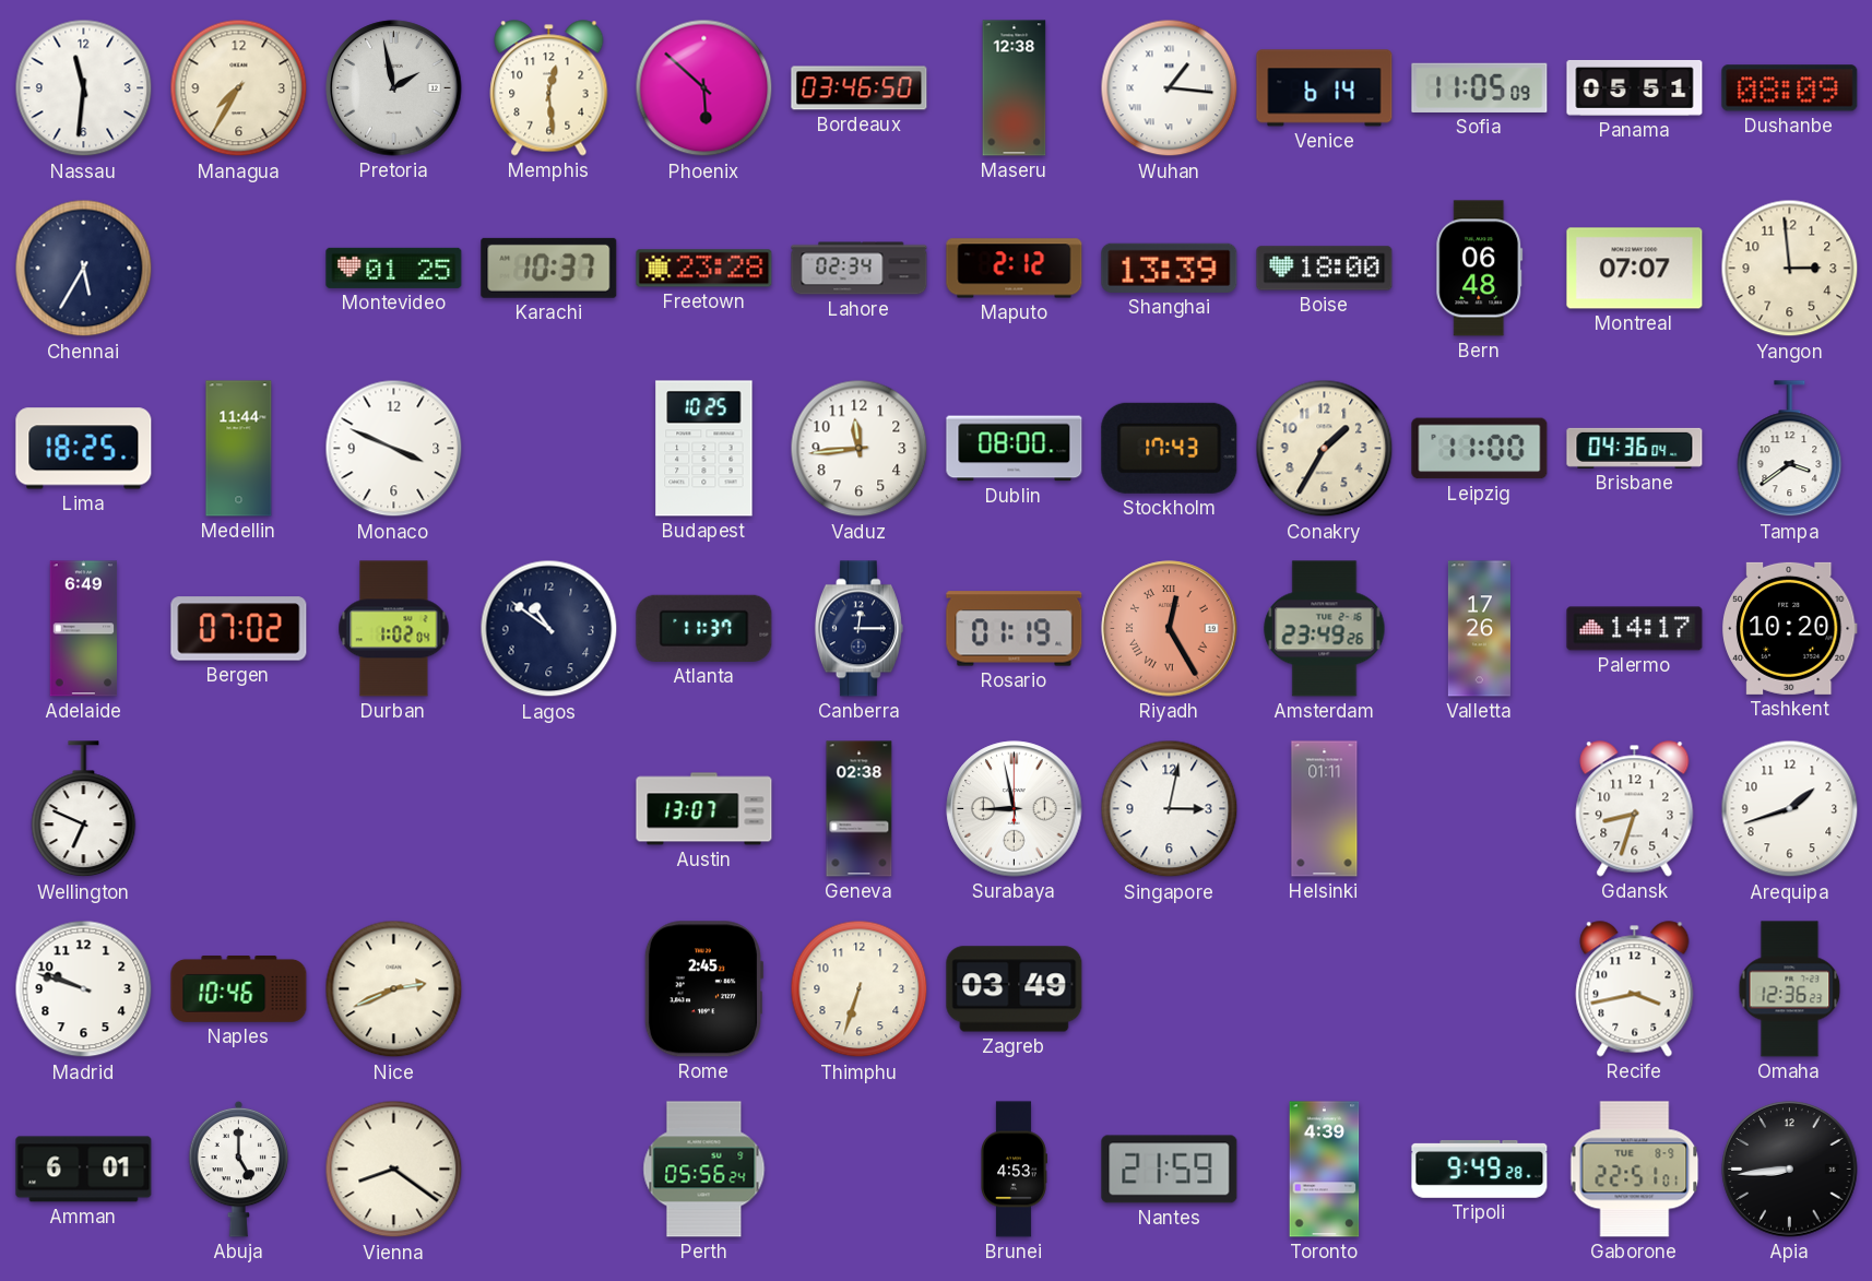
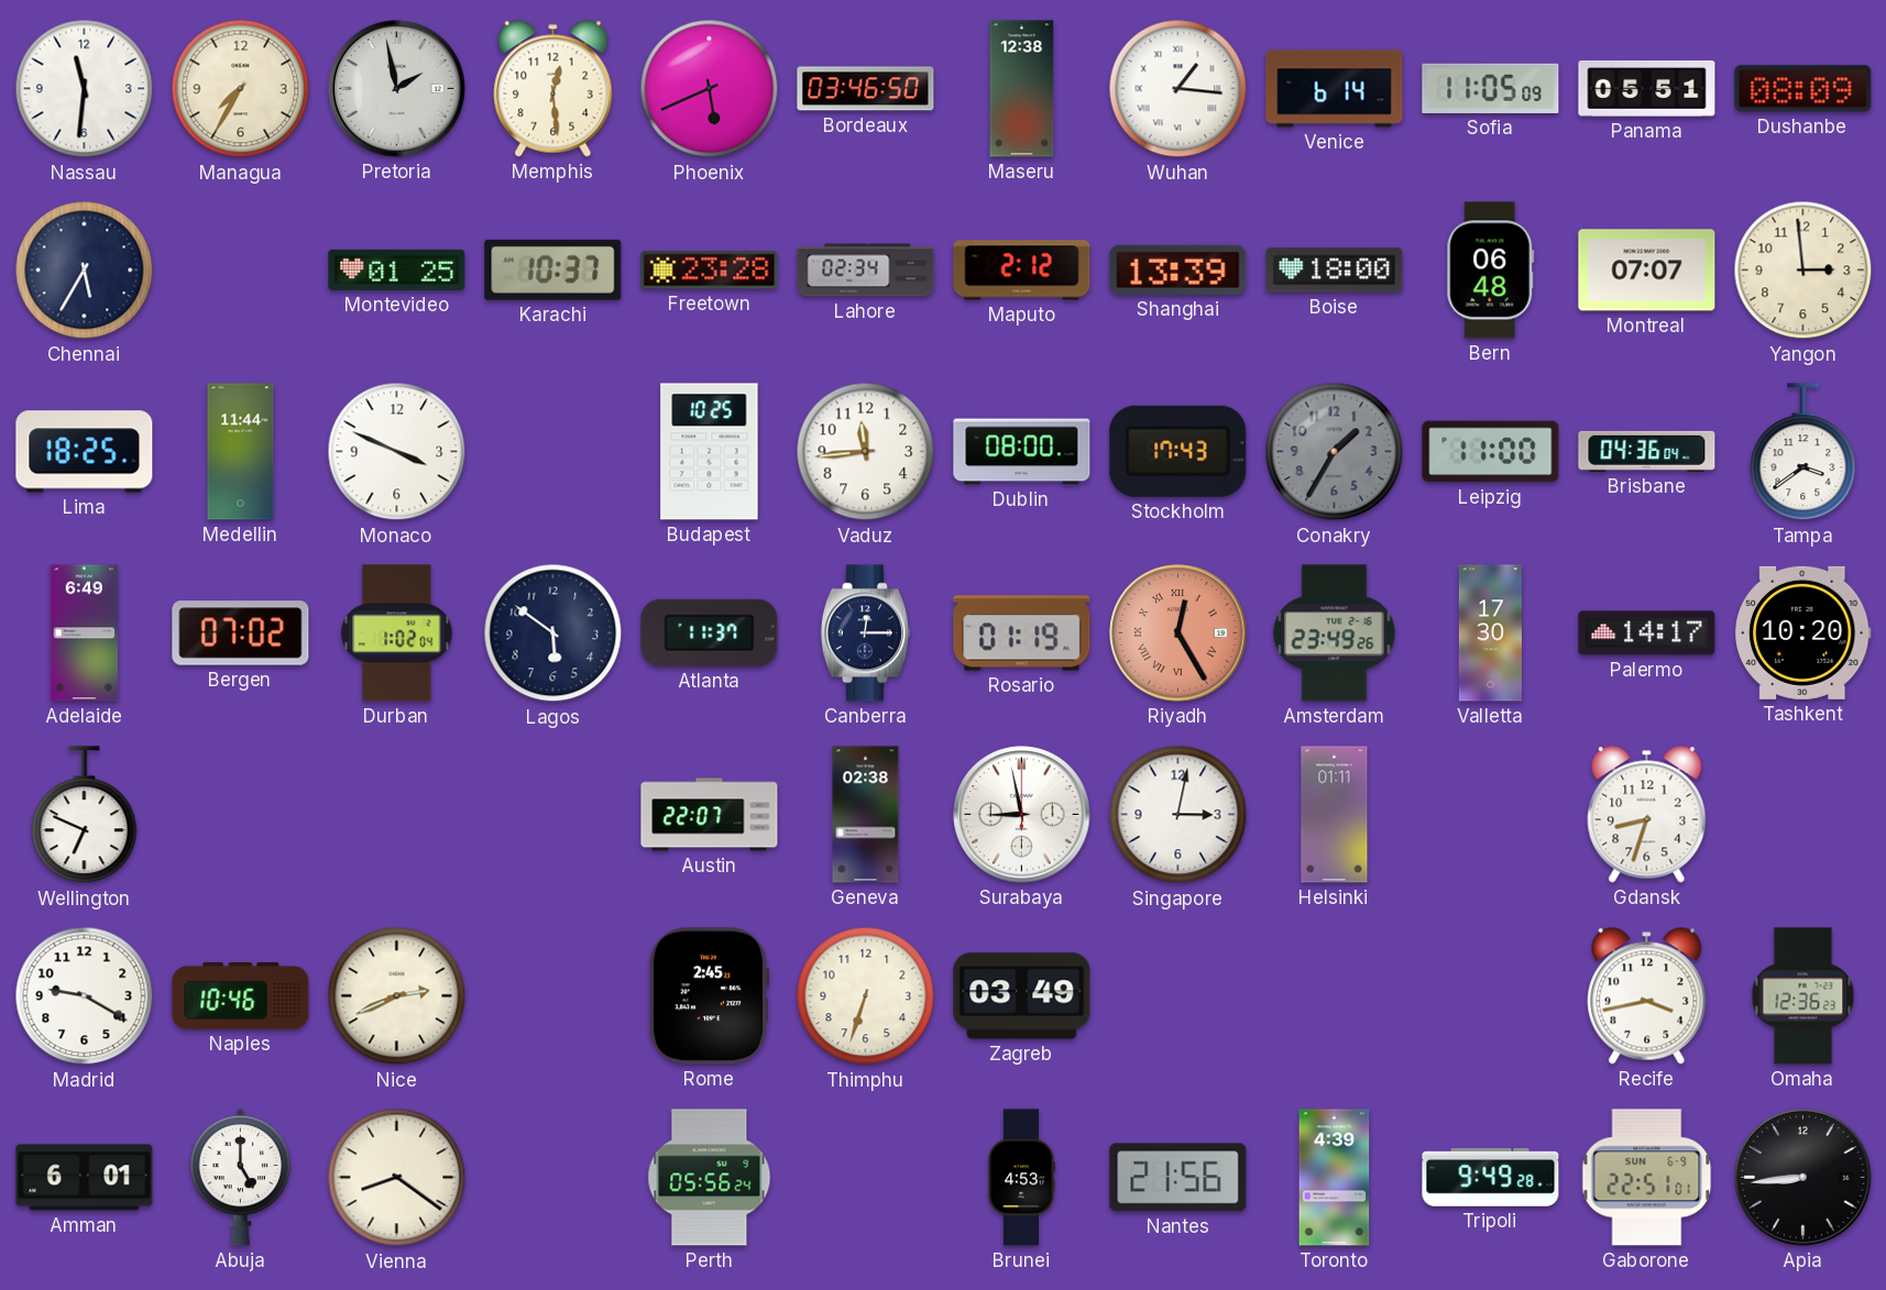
Phoenix: 5:52 -> 5:41
Conakry dial: cream -> grey
Lagos: 10:51 -> 5:51
Valletta: 17:26 -> 17:30
Austin: 13:07 -> 22:07
Arequipa: 1:42 -> none
Madrid: 9:48 -> 9:20
Nantes: 21:59 -> 21:56
Gaborone date: TUE 8-9 -> SUN 6-9
